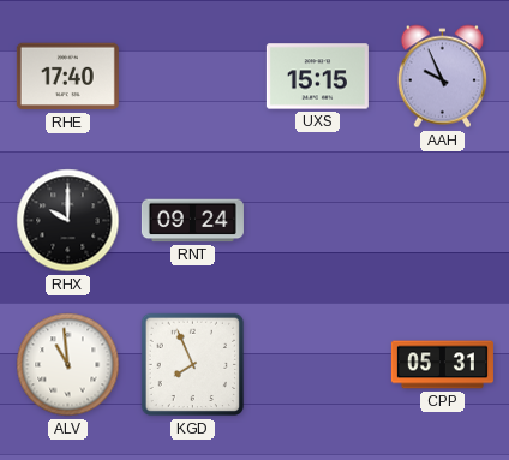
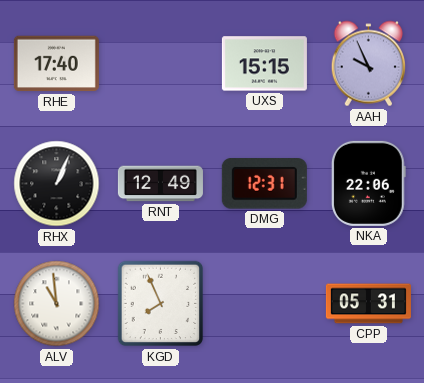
RHX: 10:00 -> 1:04
RNT: 09:24 -> 12:49
DMG: none -> 12:31
NKA: none -> 22:06
